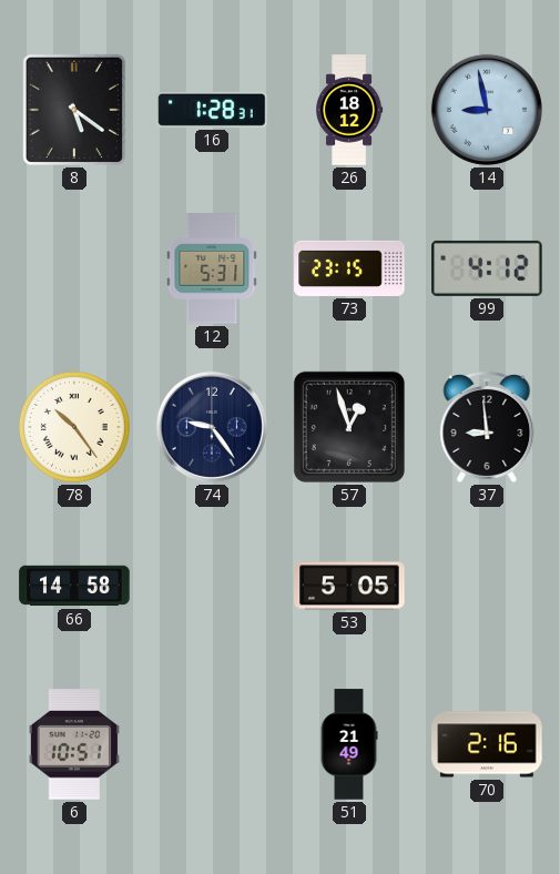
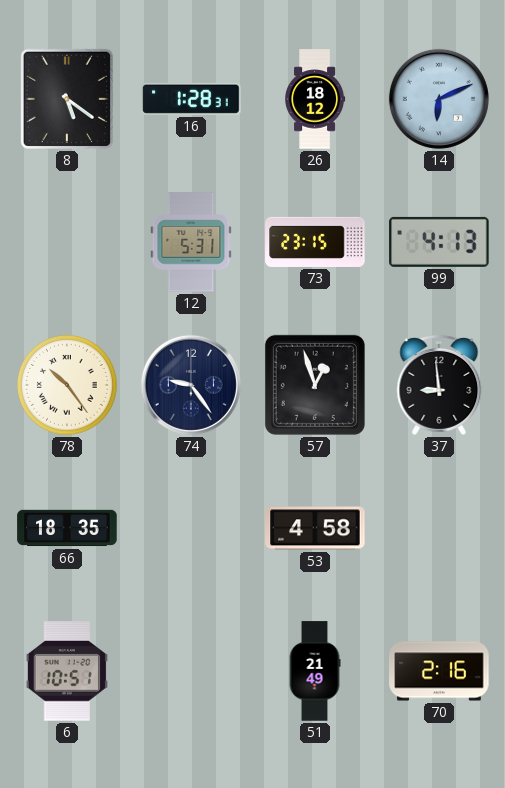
14: 8:58 -> 6:11
99: 4:12 -> 4:13
66: 14:58 -> 18:35
53: 5:05 -> 4:58
